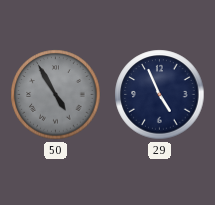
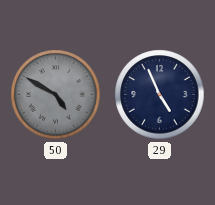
50: 4:55 -> 4:50
